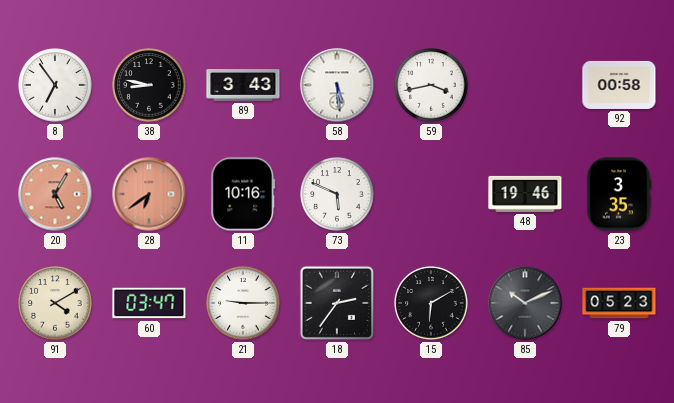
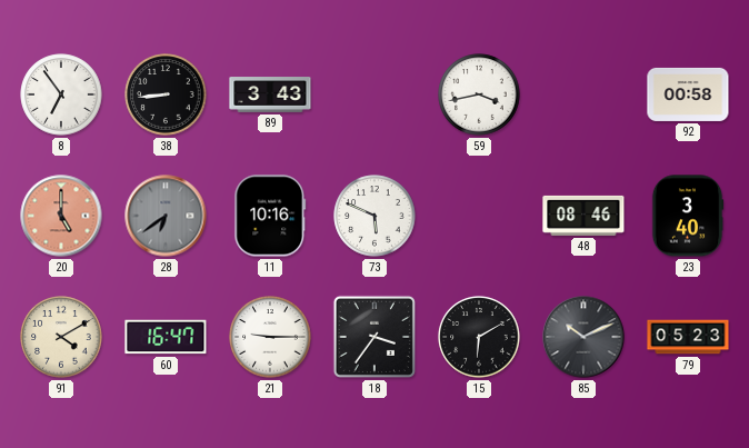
38: 8:47 -> 8:44
58: 5:29 -> none
20: 5:05 -> 5:00
28 dial: salmon -> grey
48: 19:46 -> 08:46
23: 3:35 -> 3:40
60: 03:47 -> 16:47
18: 2:36 -> 3:36
